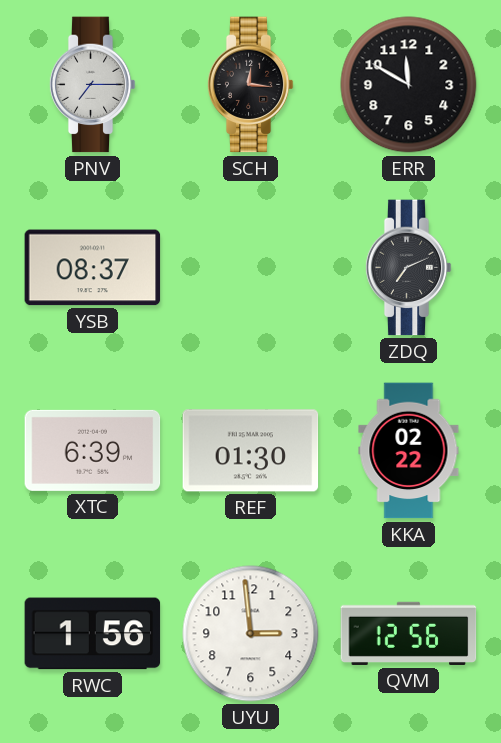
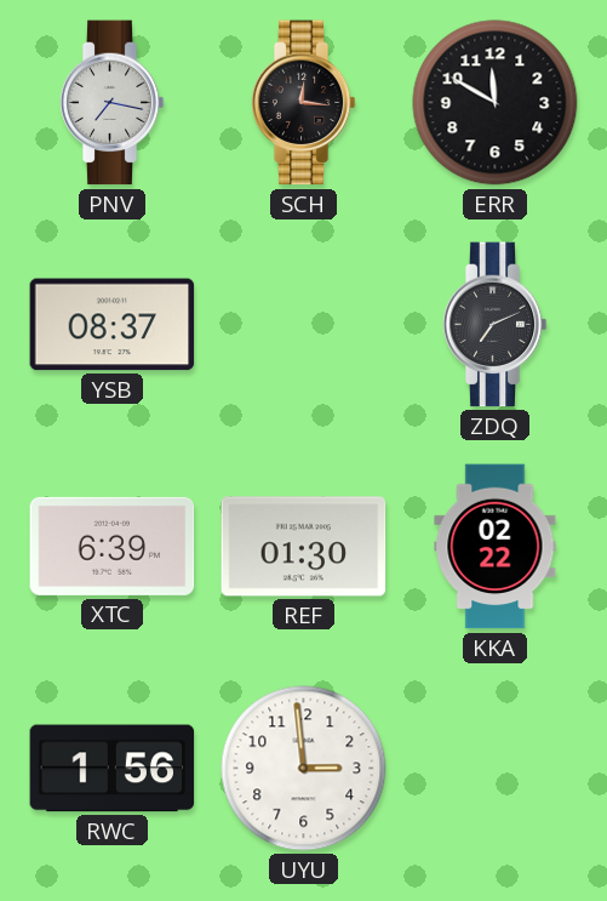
PNV: 7:15 -> 7:17
QVM: 12:56 -> none
